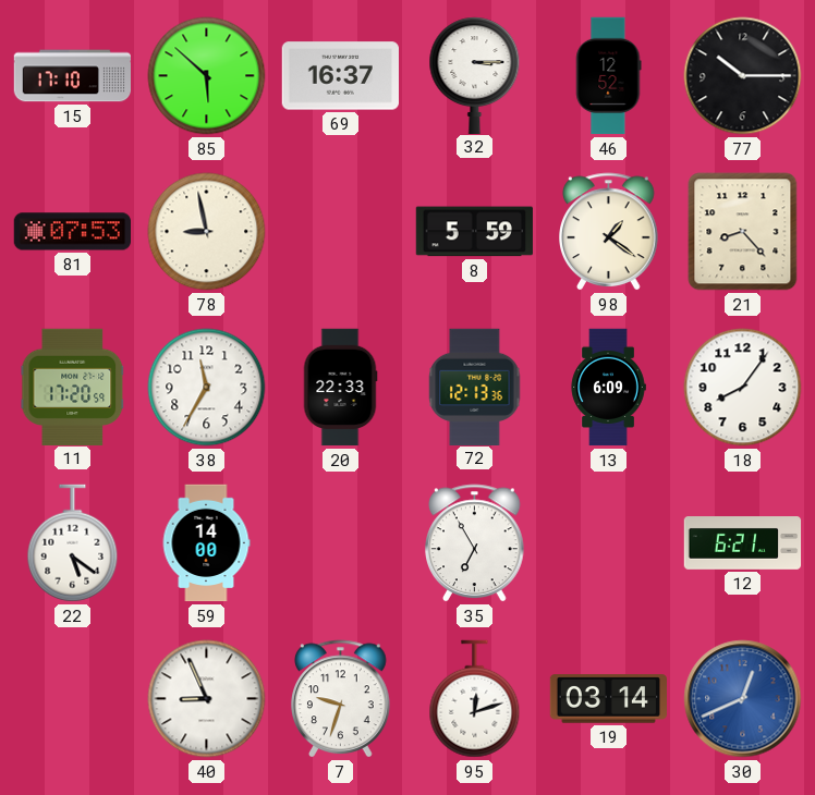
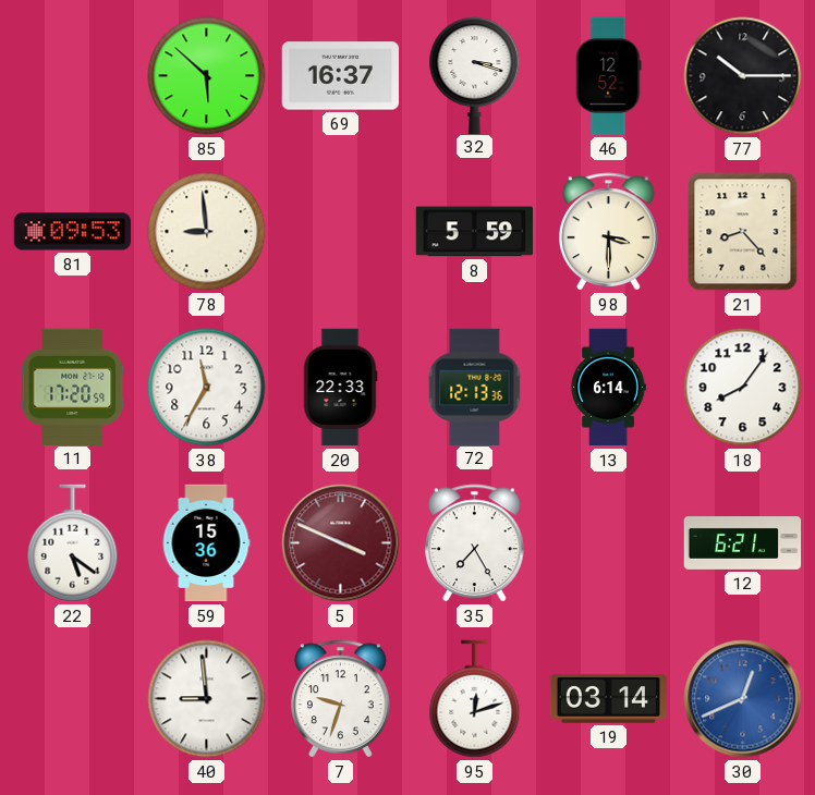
15: 17:10 -> none
32: 3:15 -> 3:18
81: 07:53 -> 09:53
78: 8:58 -> 8:59
98: 1:21 -> 3:30
13: 6:09 -> 6:14
59: 14:00 -> 15:36
5: none -> 3:49
35: 6:55 -> 7:25
40: 8:56 -> 8:59
